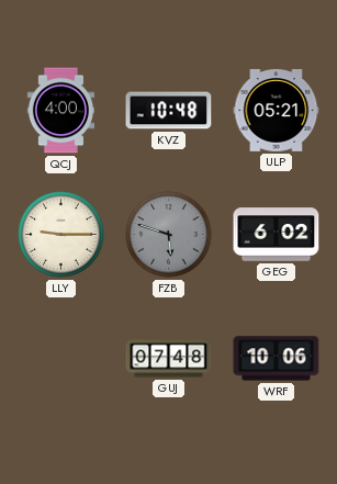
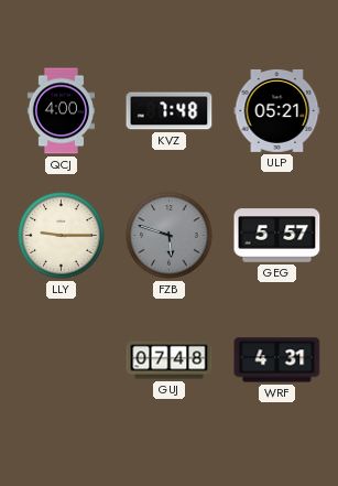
KVZ: 10:48 -> 7:48
GEG: 6:02 -> 5:57
WRF: 10:06 -> 4:31
